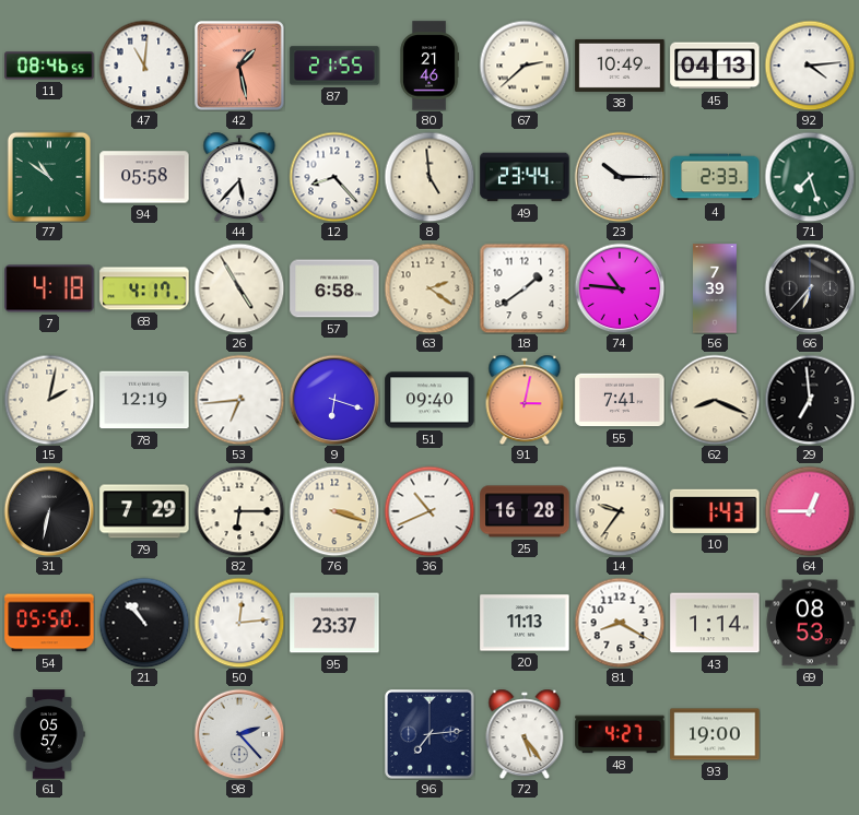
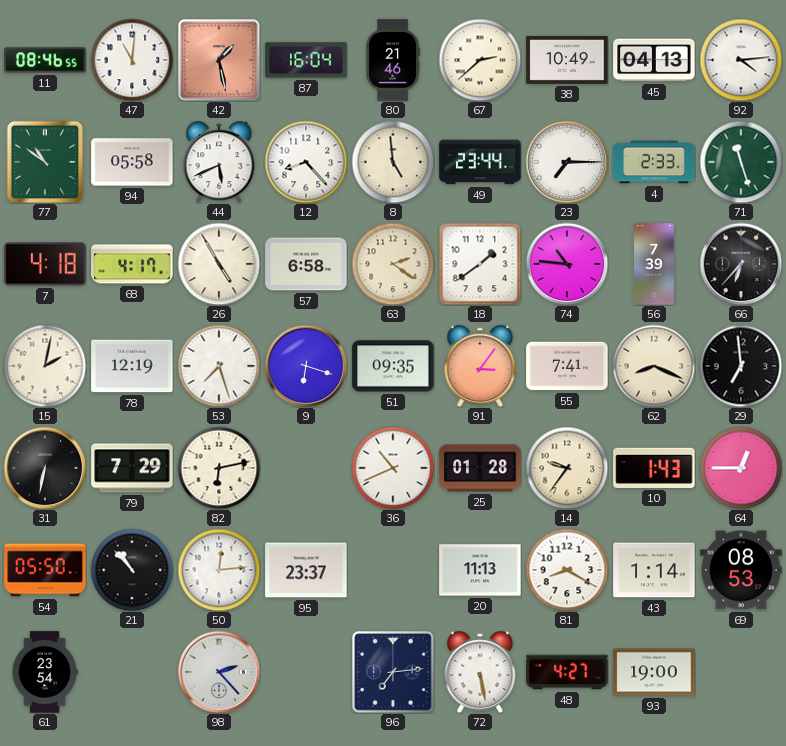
87: 21:55 -> 16:04
44: 5:37 -> 5:41
23: 10:15 -> 7:15
71: 7:27 -> 11:27
53: 6:44 -> 7:27
51: 09:40 -> 09:35
91: 3:02 -> 3:06
82: 6:15 -> 6:13
76: 3:18 -> none
25: 16:28 -> 01:28
61: 05:57 -> 23:54
72: 5:24 -> 5:28
